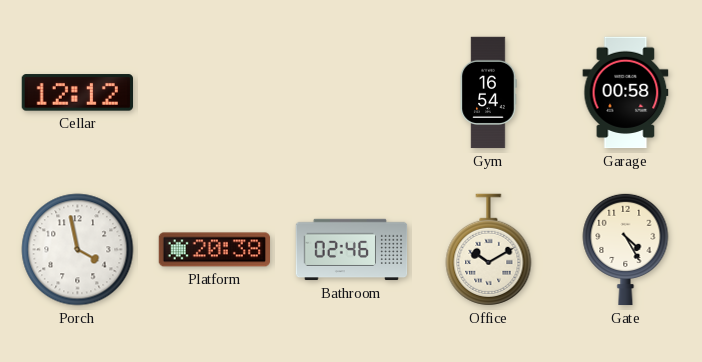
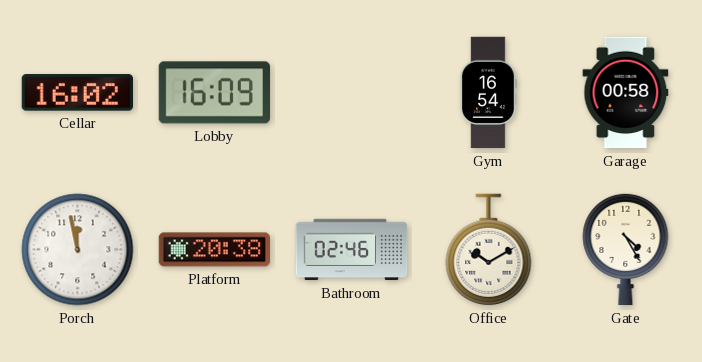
Cellar: 12:12 -> 16:02
Lobby: none -> 16:09
Porch: 3:58 -> 11:58
